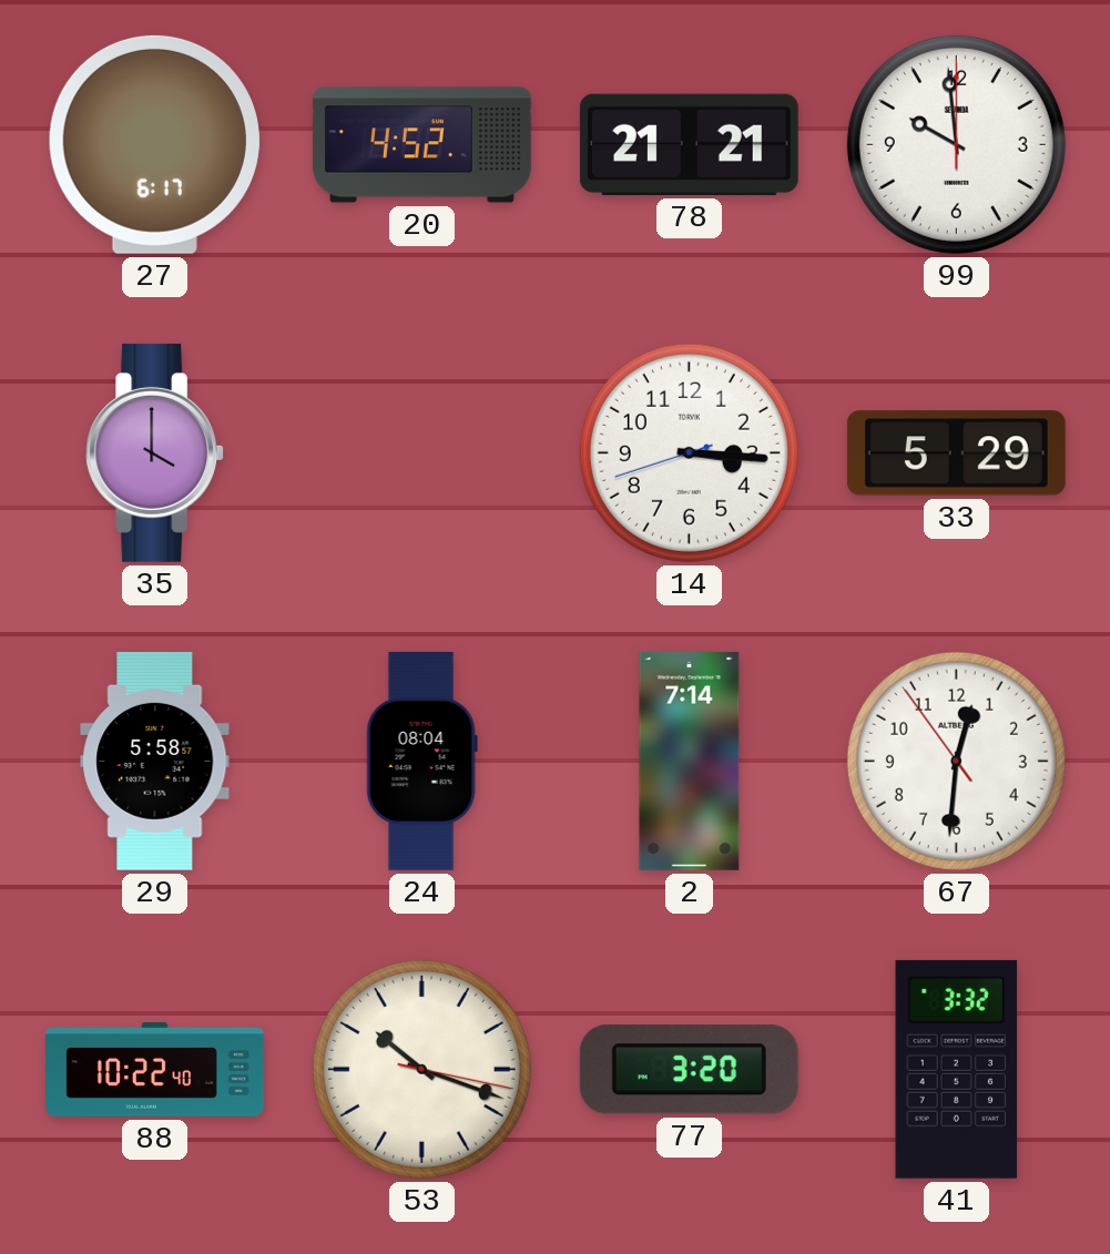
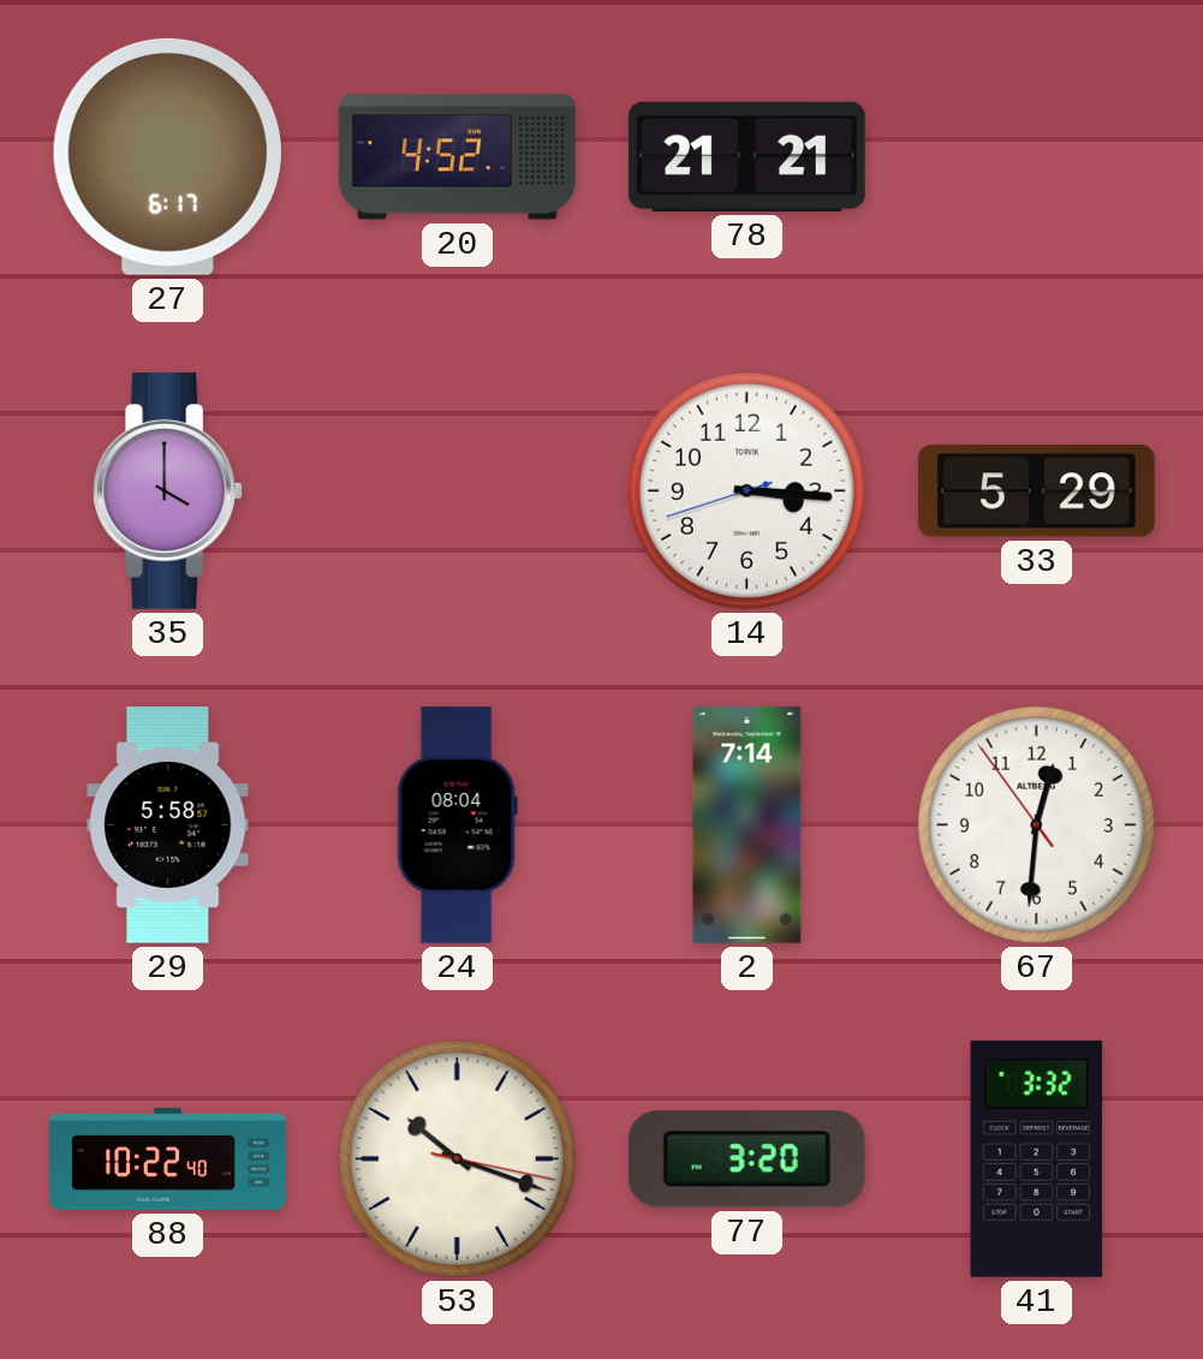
99: 9:59 -> none
